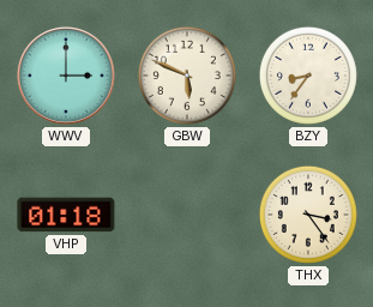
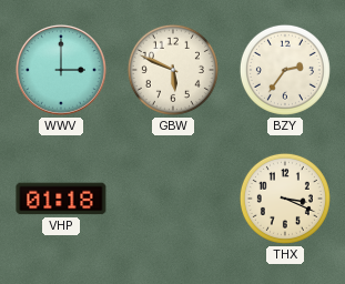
BZY: 8:36 -> 2:36
THX: 3:24 -> 3:19
